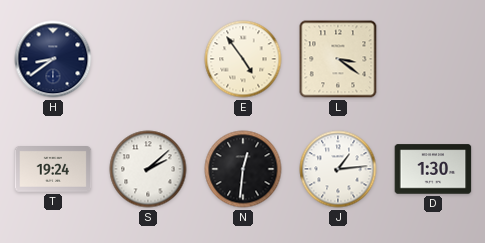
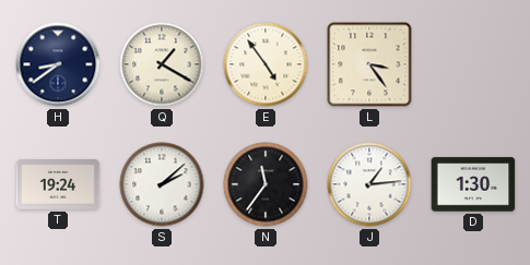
Q: none -> 1:20
L: 3:21 -> 3:24
N: 12:31 -> 11:36
